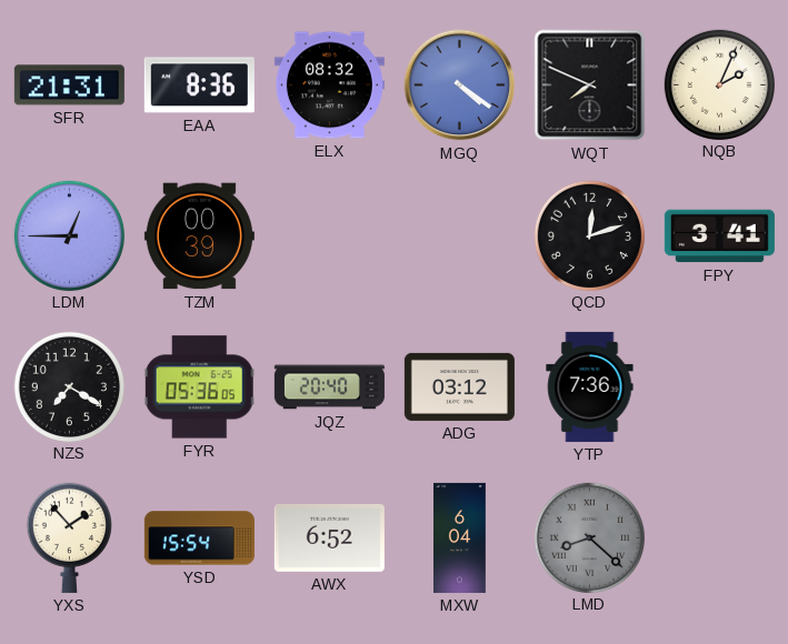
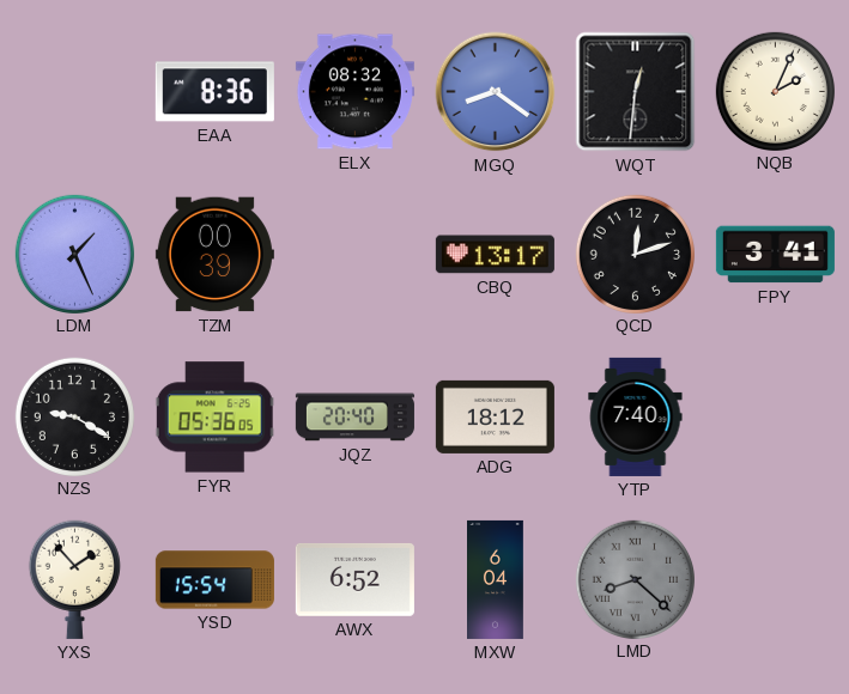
SFR: 21:31 -> none
MGQ: 4:21 -> 8:21
WQT: 7:49 -> 12:31
LDM: 12:45 -> 1:26
CBQ: none -> 13:17
NZS: 7:20 -> 9:20
ADG: 03:12 -> 18:12
YTP: 7:36 -> 7:40
